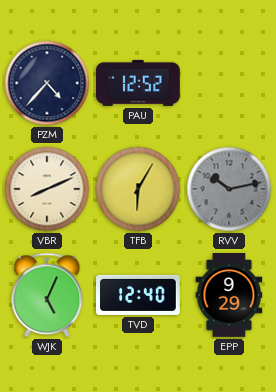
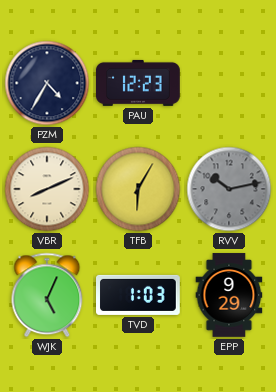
PZM: 4:37 -> 4:35
PAU: 12:52 -> 12:23
TVD: 12:40 -> 1:03
